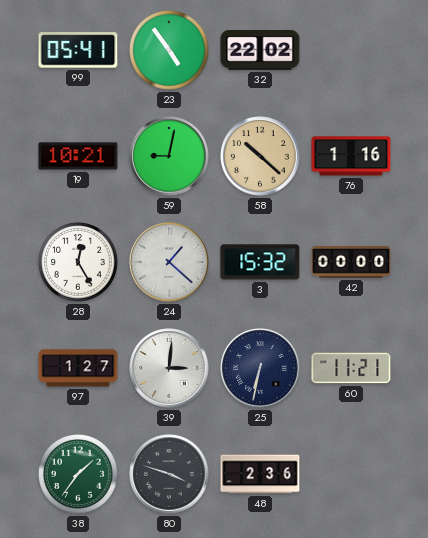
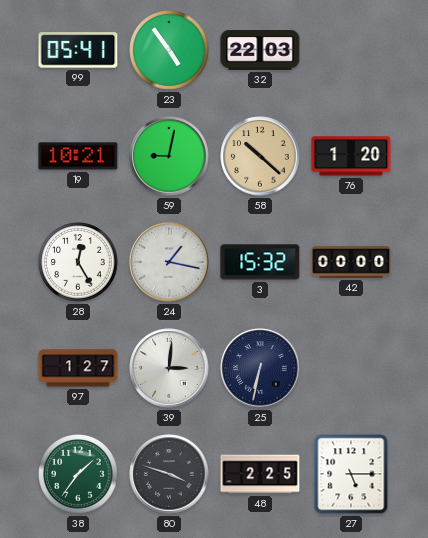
32: 22:02 -> 22:03
76: 1:16 -> 1:20
24: 1:22 -> 1:17
60: 11:21 -> none
48: 2:36 -> 2:25
27: none -> 5:15
